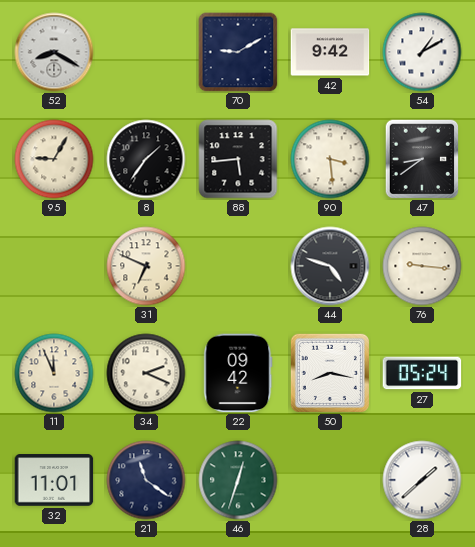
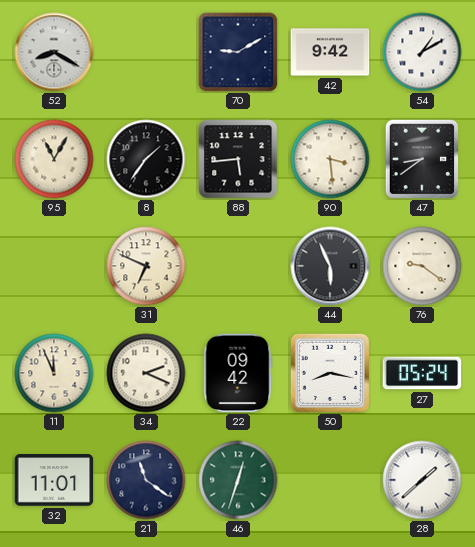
95: 9:05 -> 11:05
44: 4:48 -> 5:56
76: 9:16 -> 9:21
